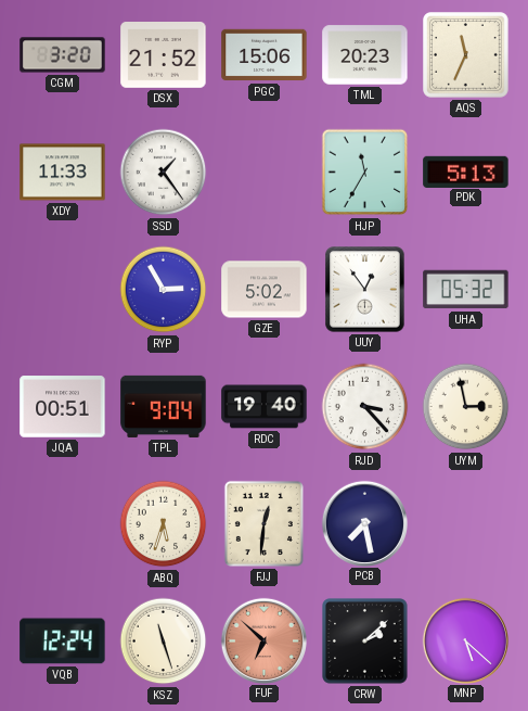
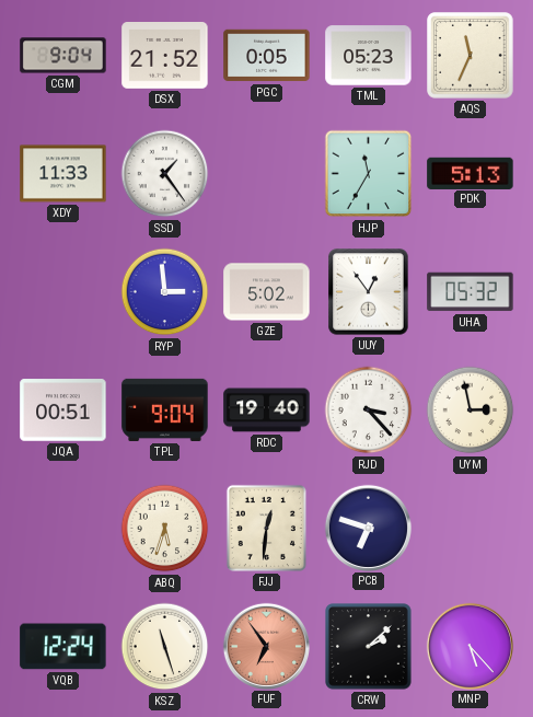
CGM: 3:20 -> 9:04
PGC: 15:06 -> 0:05
TML: 20:23 -> 05:23
RYP: 2:55 -> 2:59
PCB: 7:28 -> 6:48
FUF: 6:52 -> 6:54
MNP: 5:22 -> 5:23
